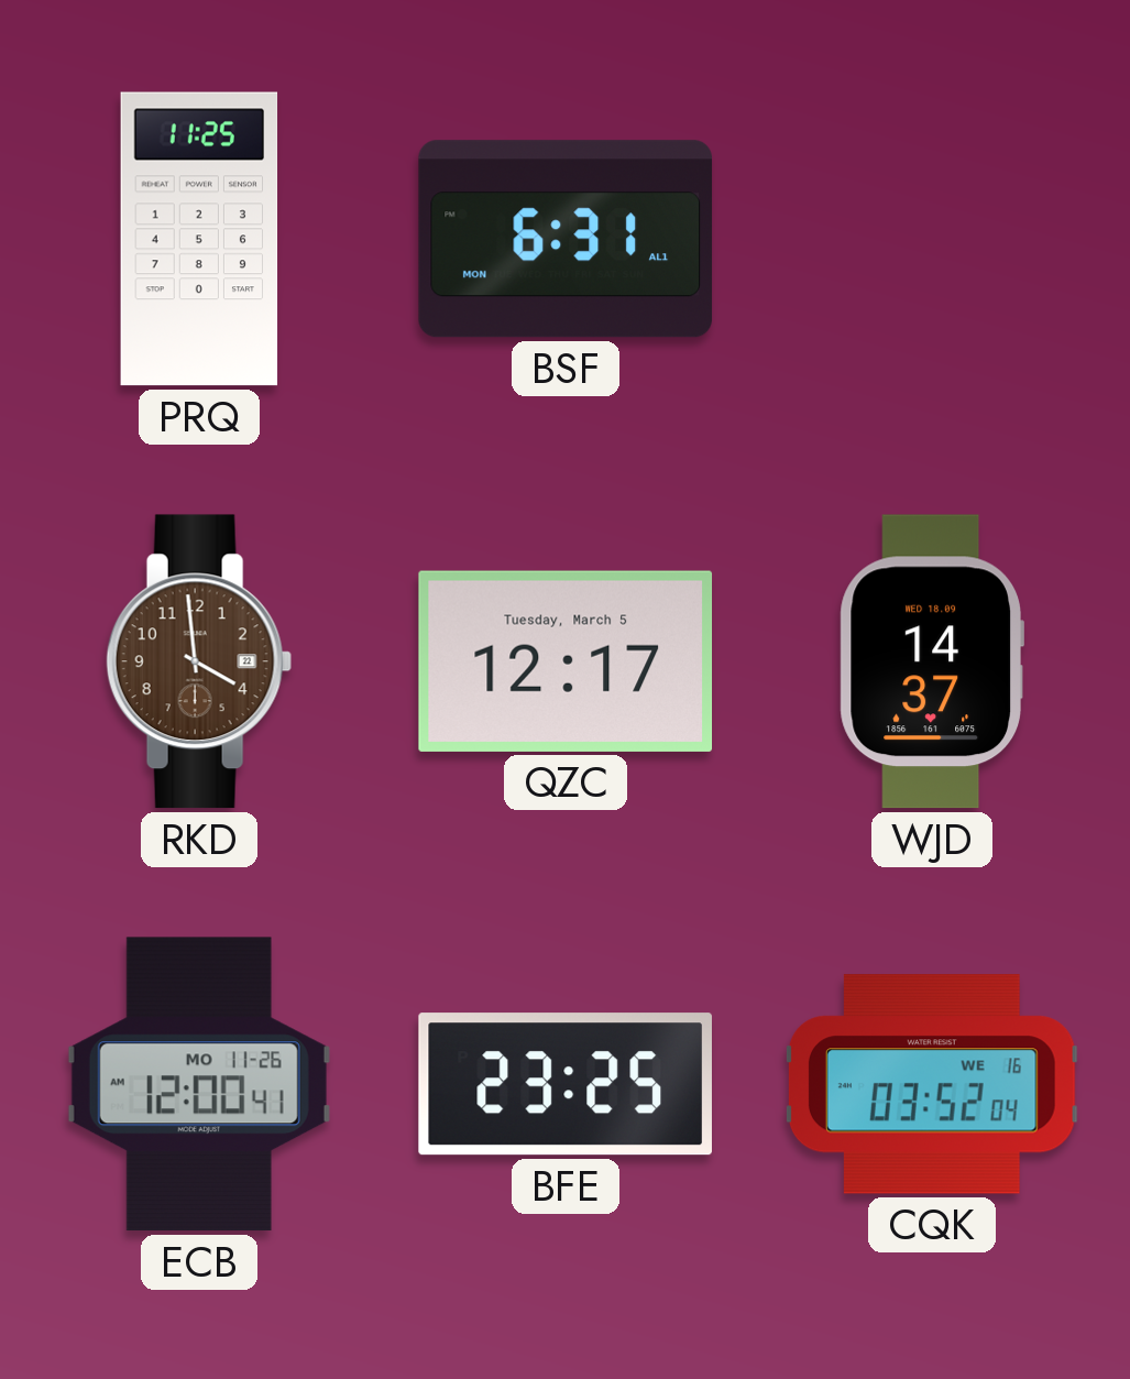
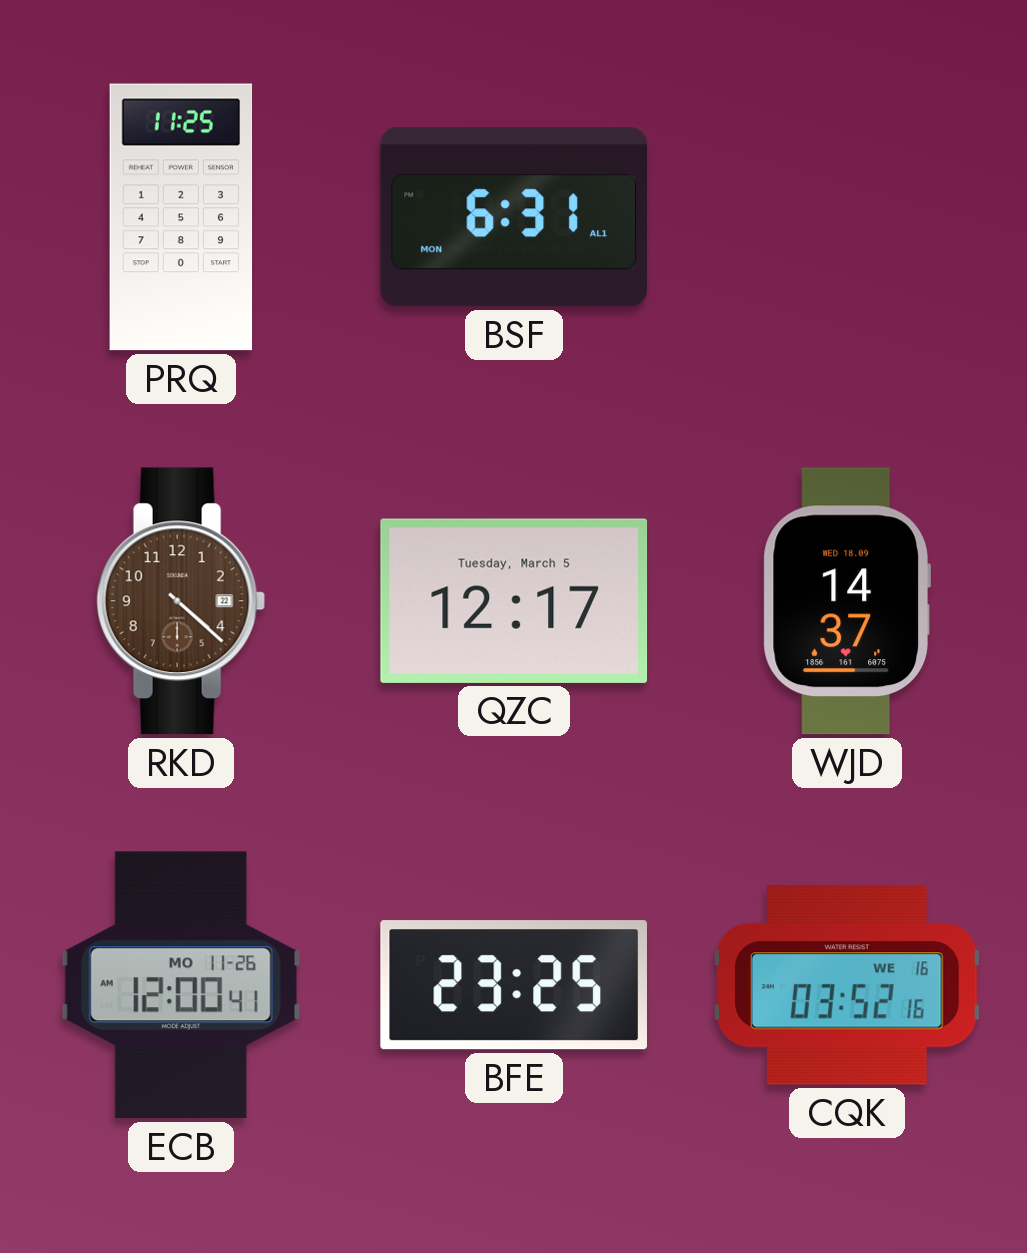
RKD: 3:59 -> 4:22
CQK: 03:52:04 -> 03:52:16
